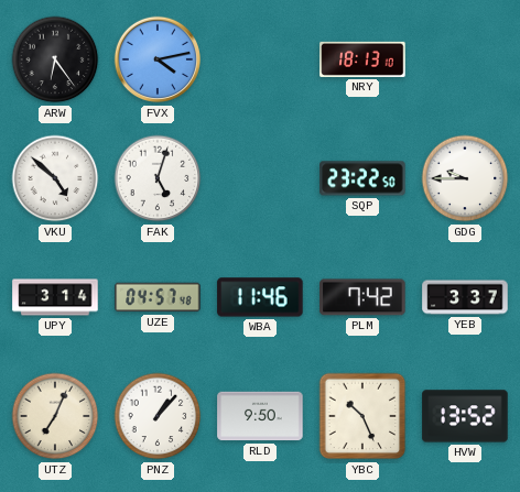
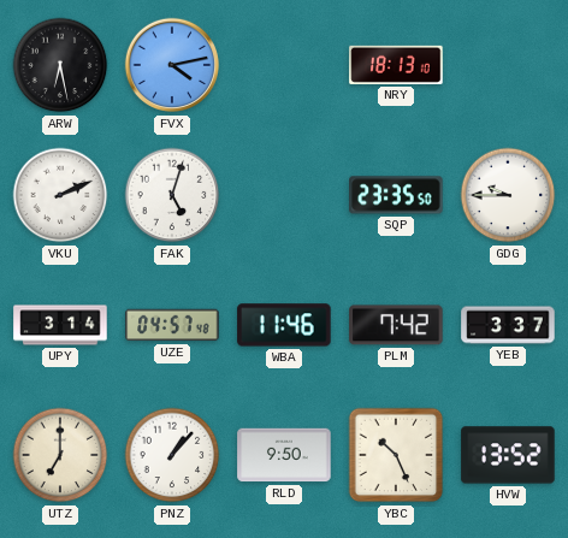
ARW: 6:24 -> 6:28
VKU: 4:52 -> 2:11
SQP: 23:22 -> 23:35
UTZ: 7:04 -> 7:00
